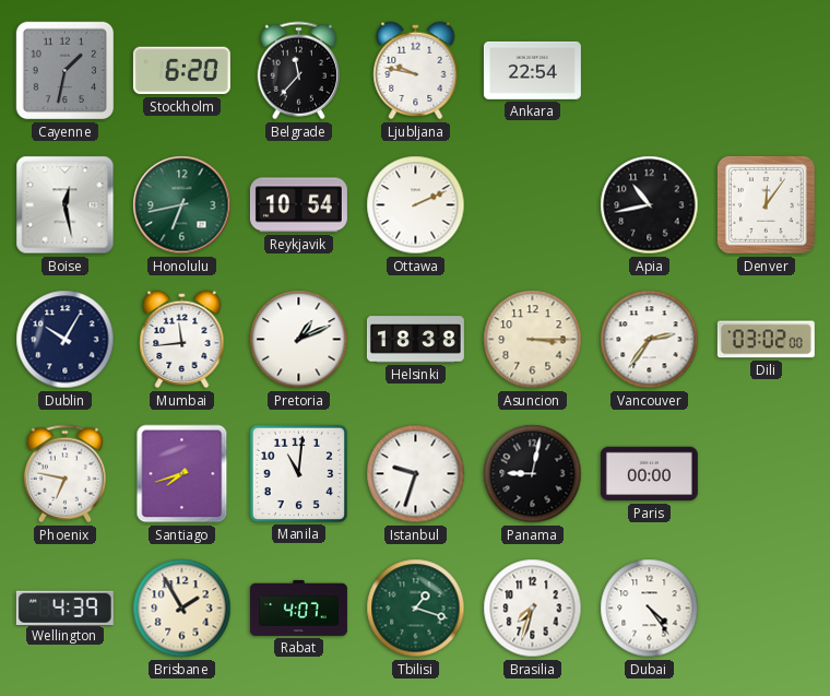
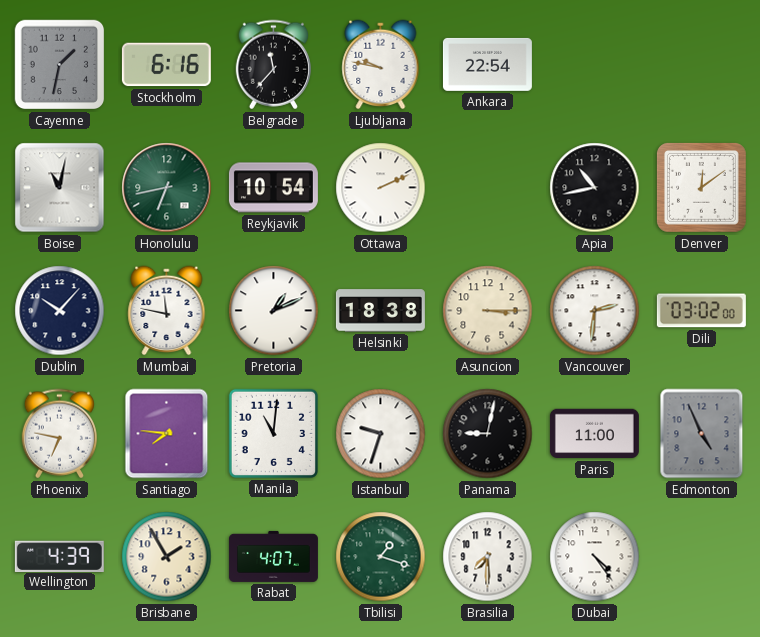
Stockholm: 6:20 -> 6:16
Boise: 12:28 -> 11:02
Denver: 12:06 -> 12:09
Dublin: 10:05 -> 10:07
Mumbai: 11:44 -> 11:47
Vancouver: 2:36 -> 2:31
Santiago: 7:42 -> 7:46
Paris: 00:00 -> 11:00
Edmonton: none -> 4:56
Brasilia: 7:33 -> 7:30
